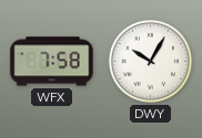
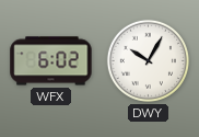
WFX: 7:58 -> 6:02
